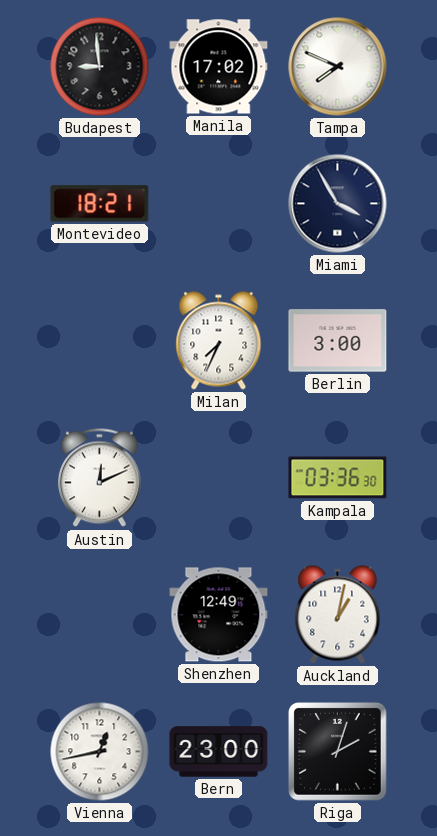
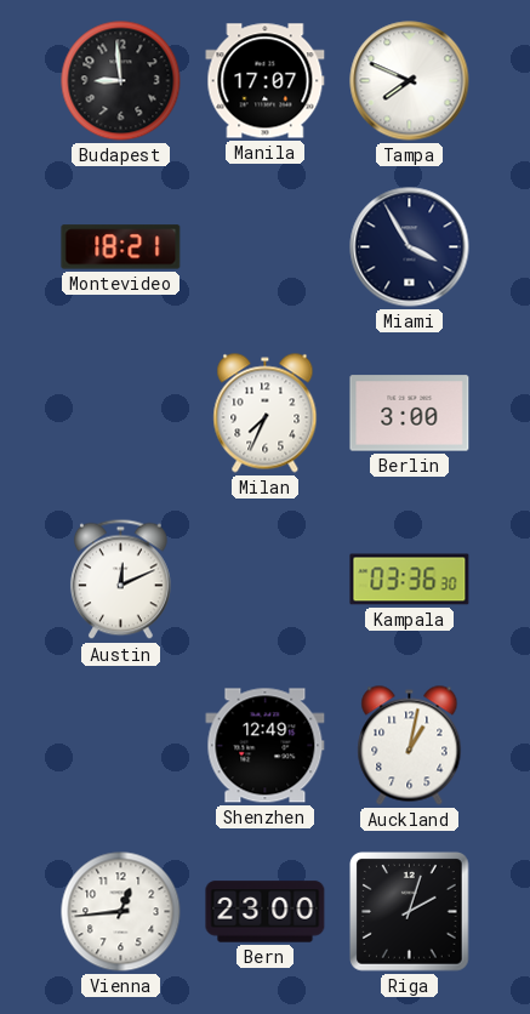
Manila: 17:02 -> 17:07
Vienna: 12:43 -> 12:44
